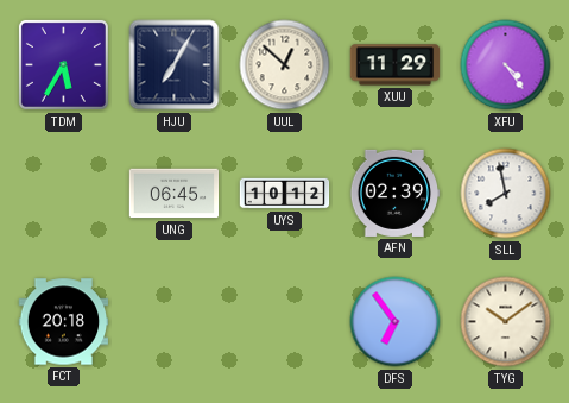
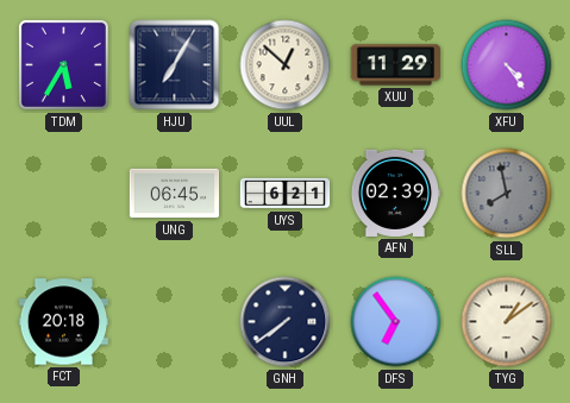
UYS: 10:12 -> 6:21
SLL dial: white -> grey
GNH: none -> 7:39
TYG: 10:09 -> 1:09
